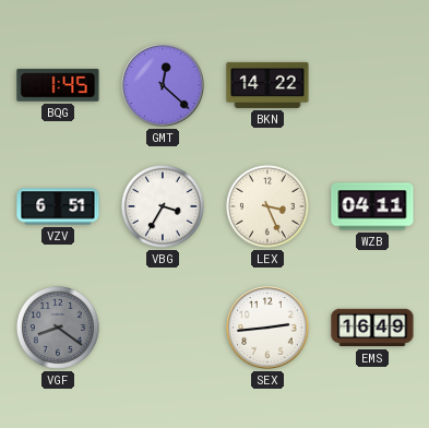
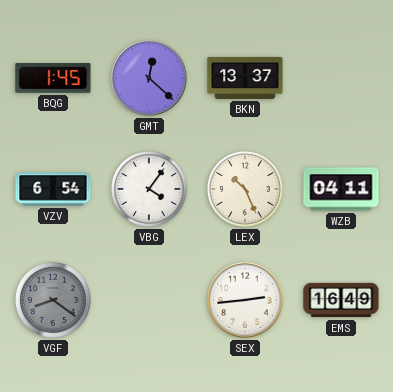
BKN: 14:22 -> 13:37
VZV: 6:51 -> 6:54
VBG: 3:35 -> 4:06
LEX: 3:26 -> 10:26
